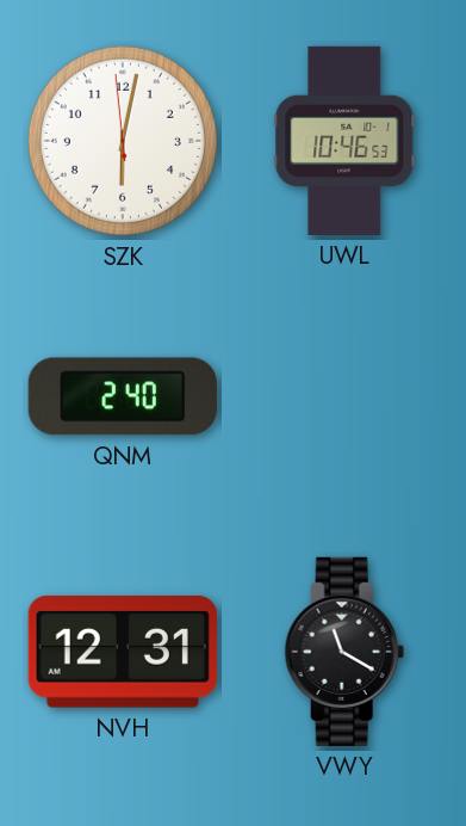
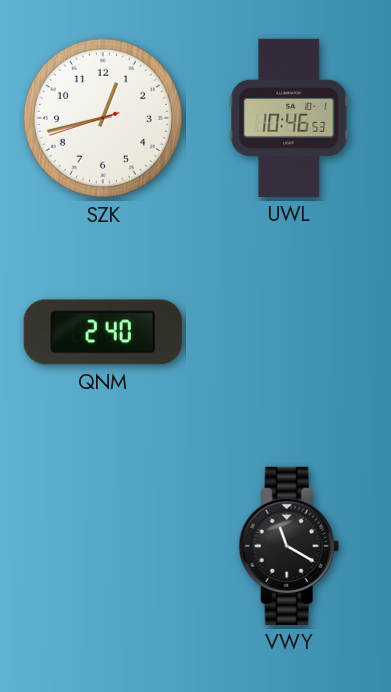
SZK: 6:01 -> 12:42
NVH: 12:31 -> none
